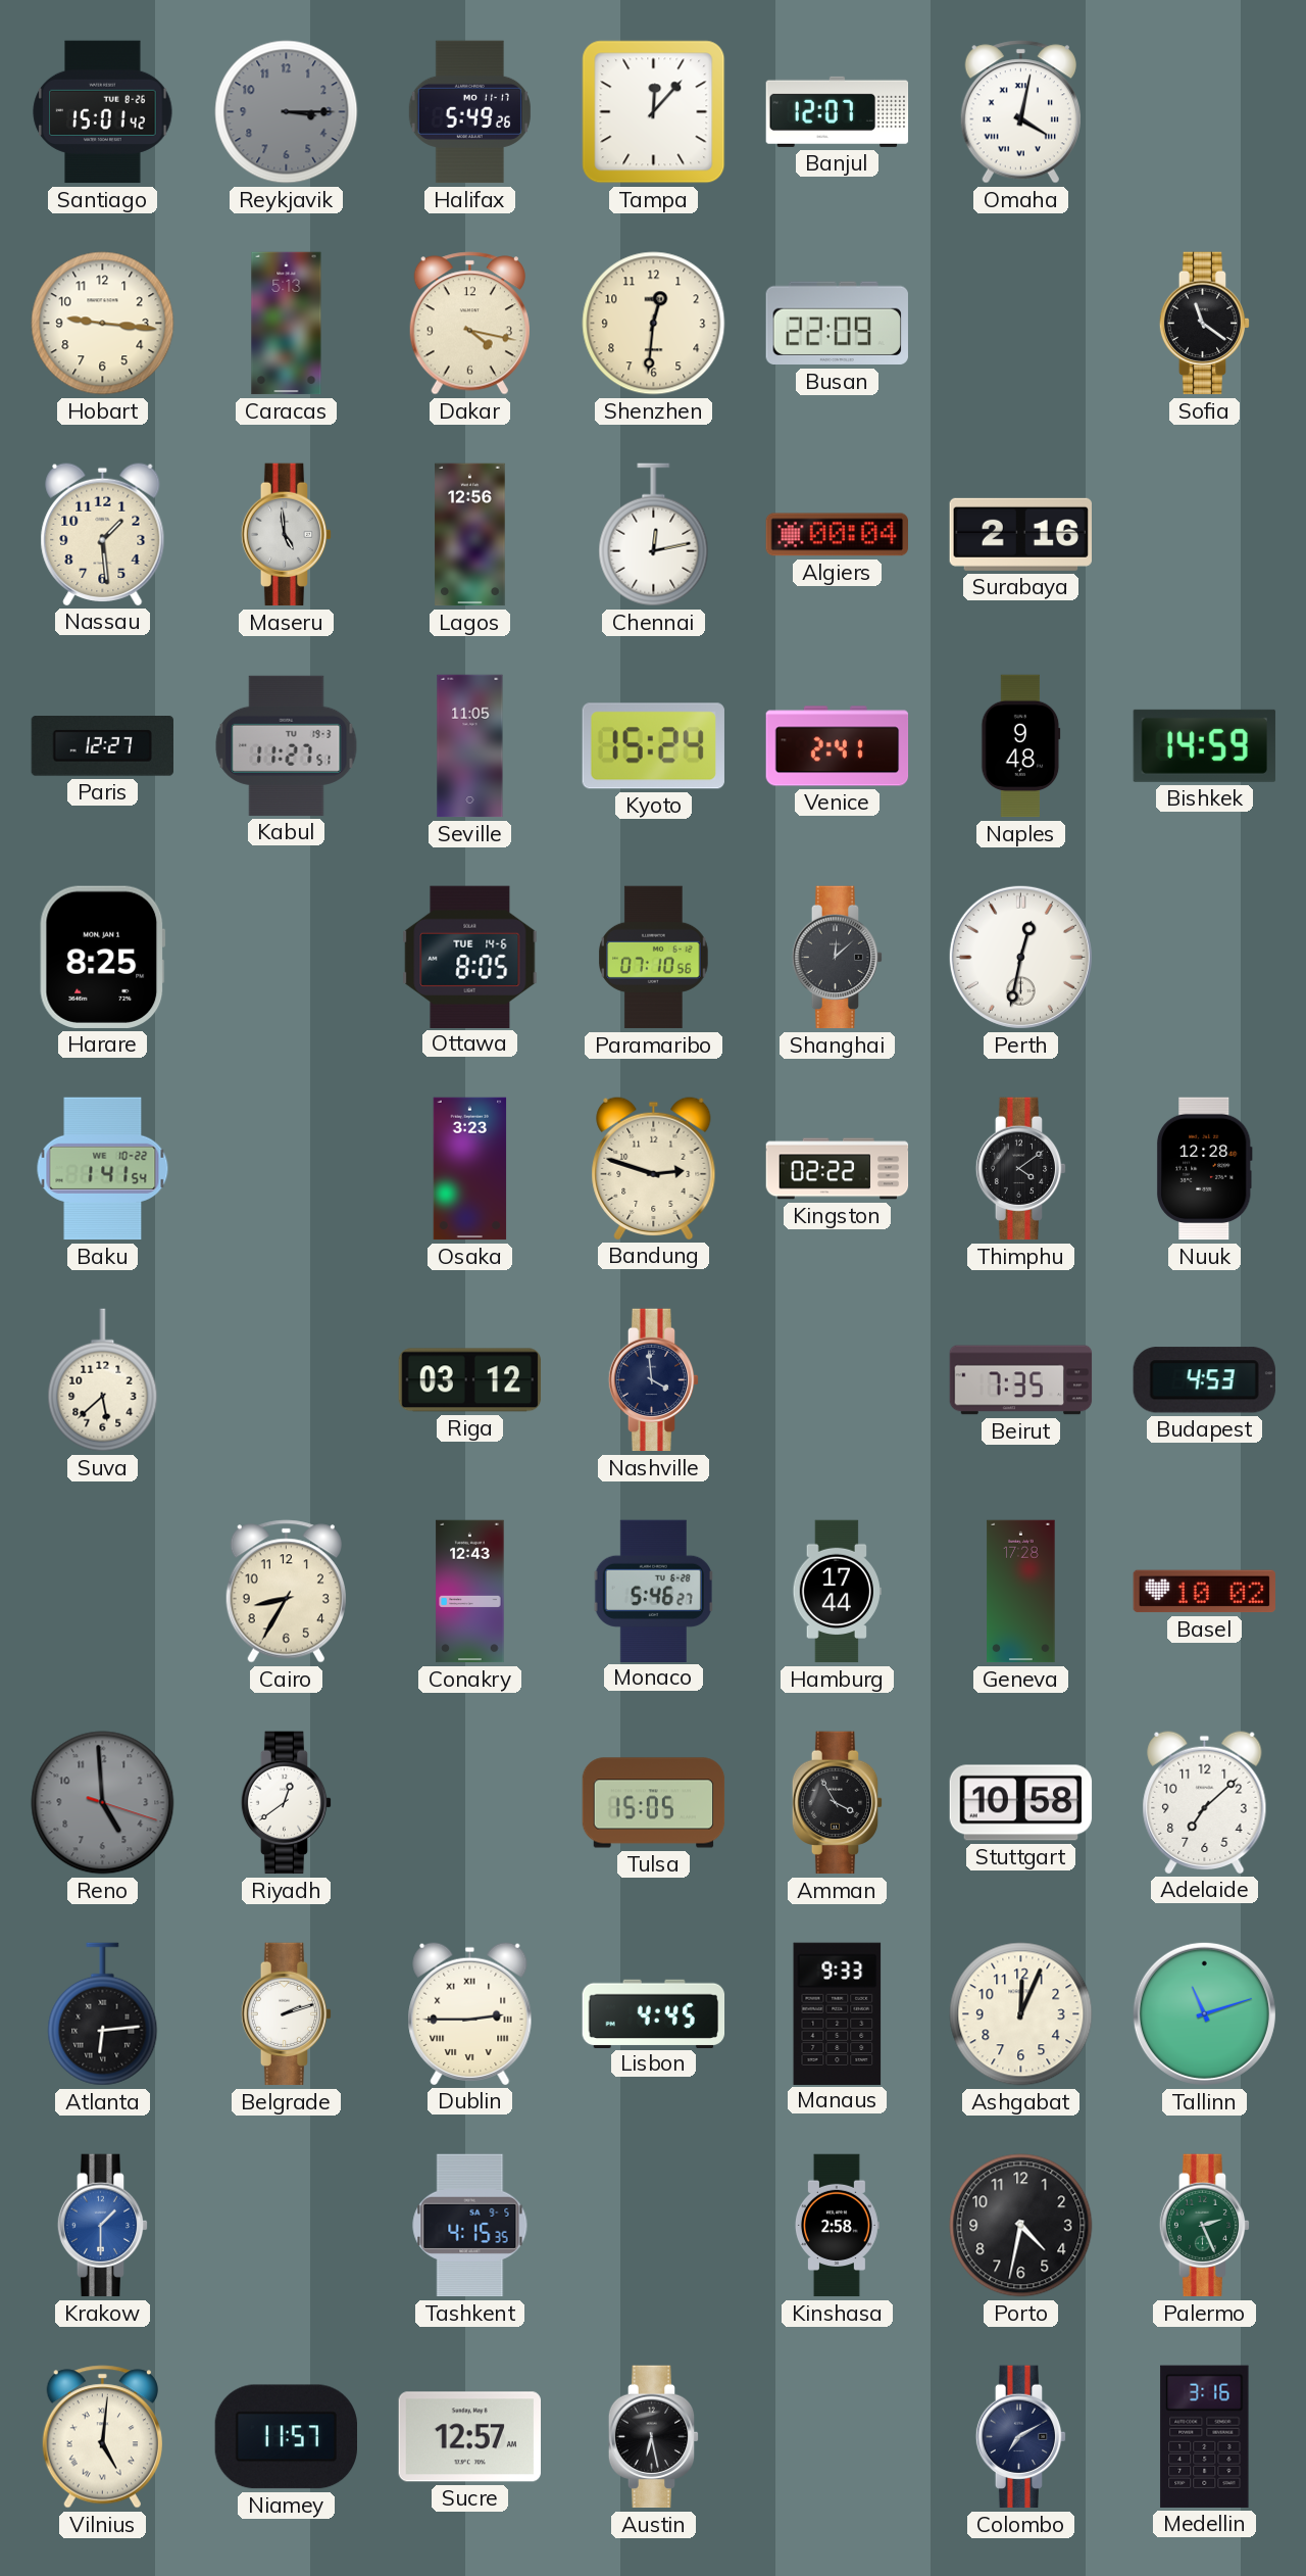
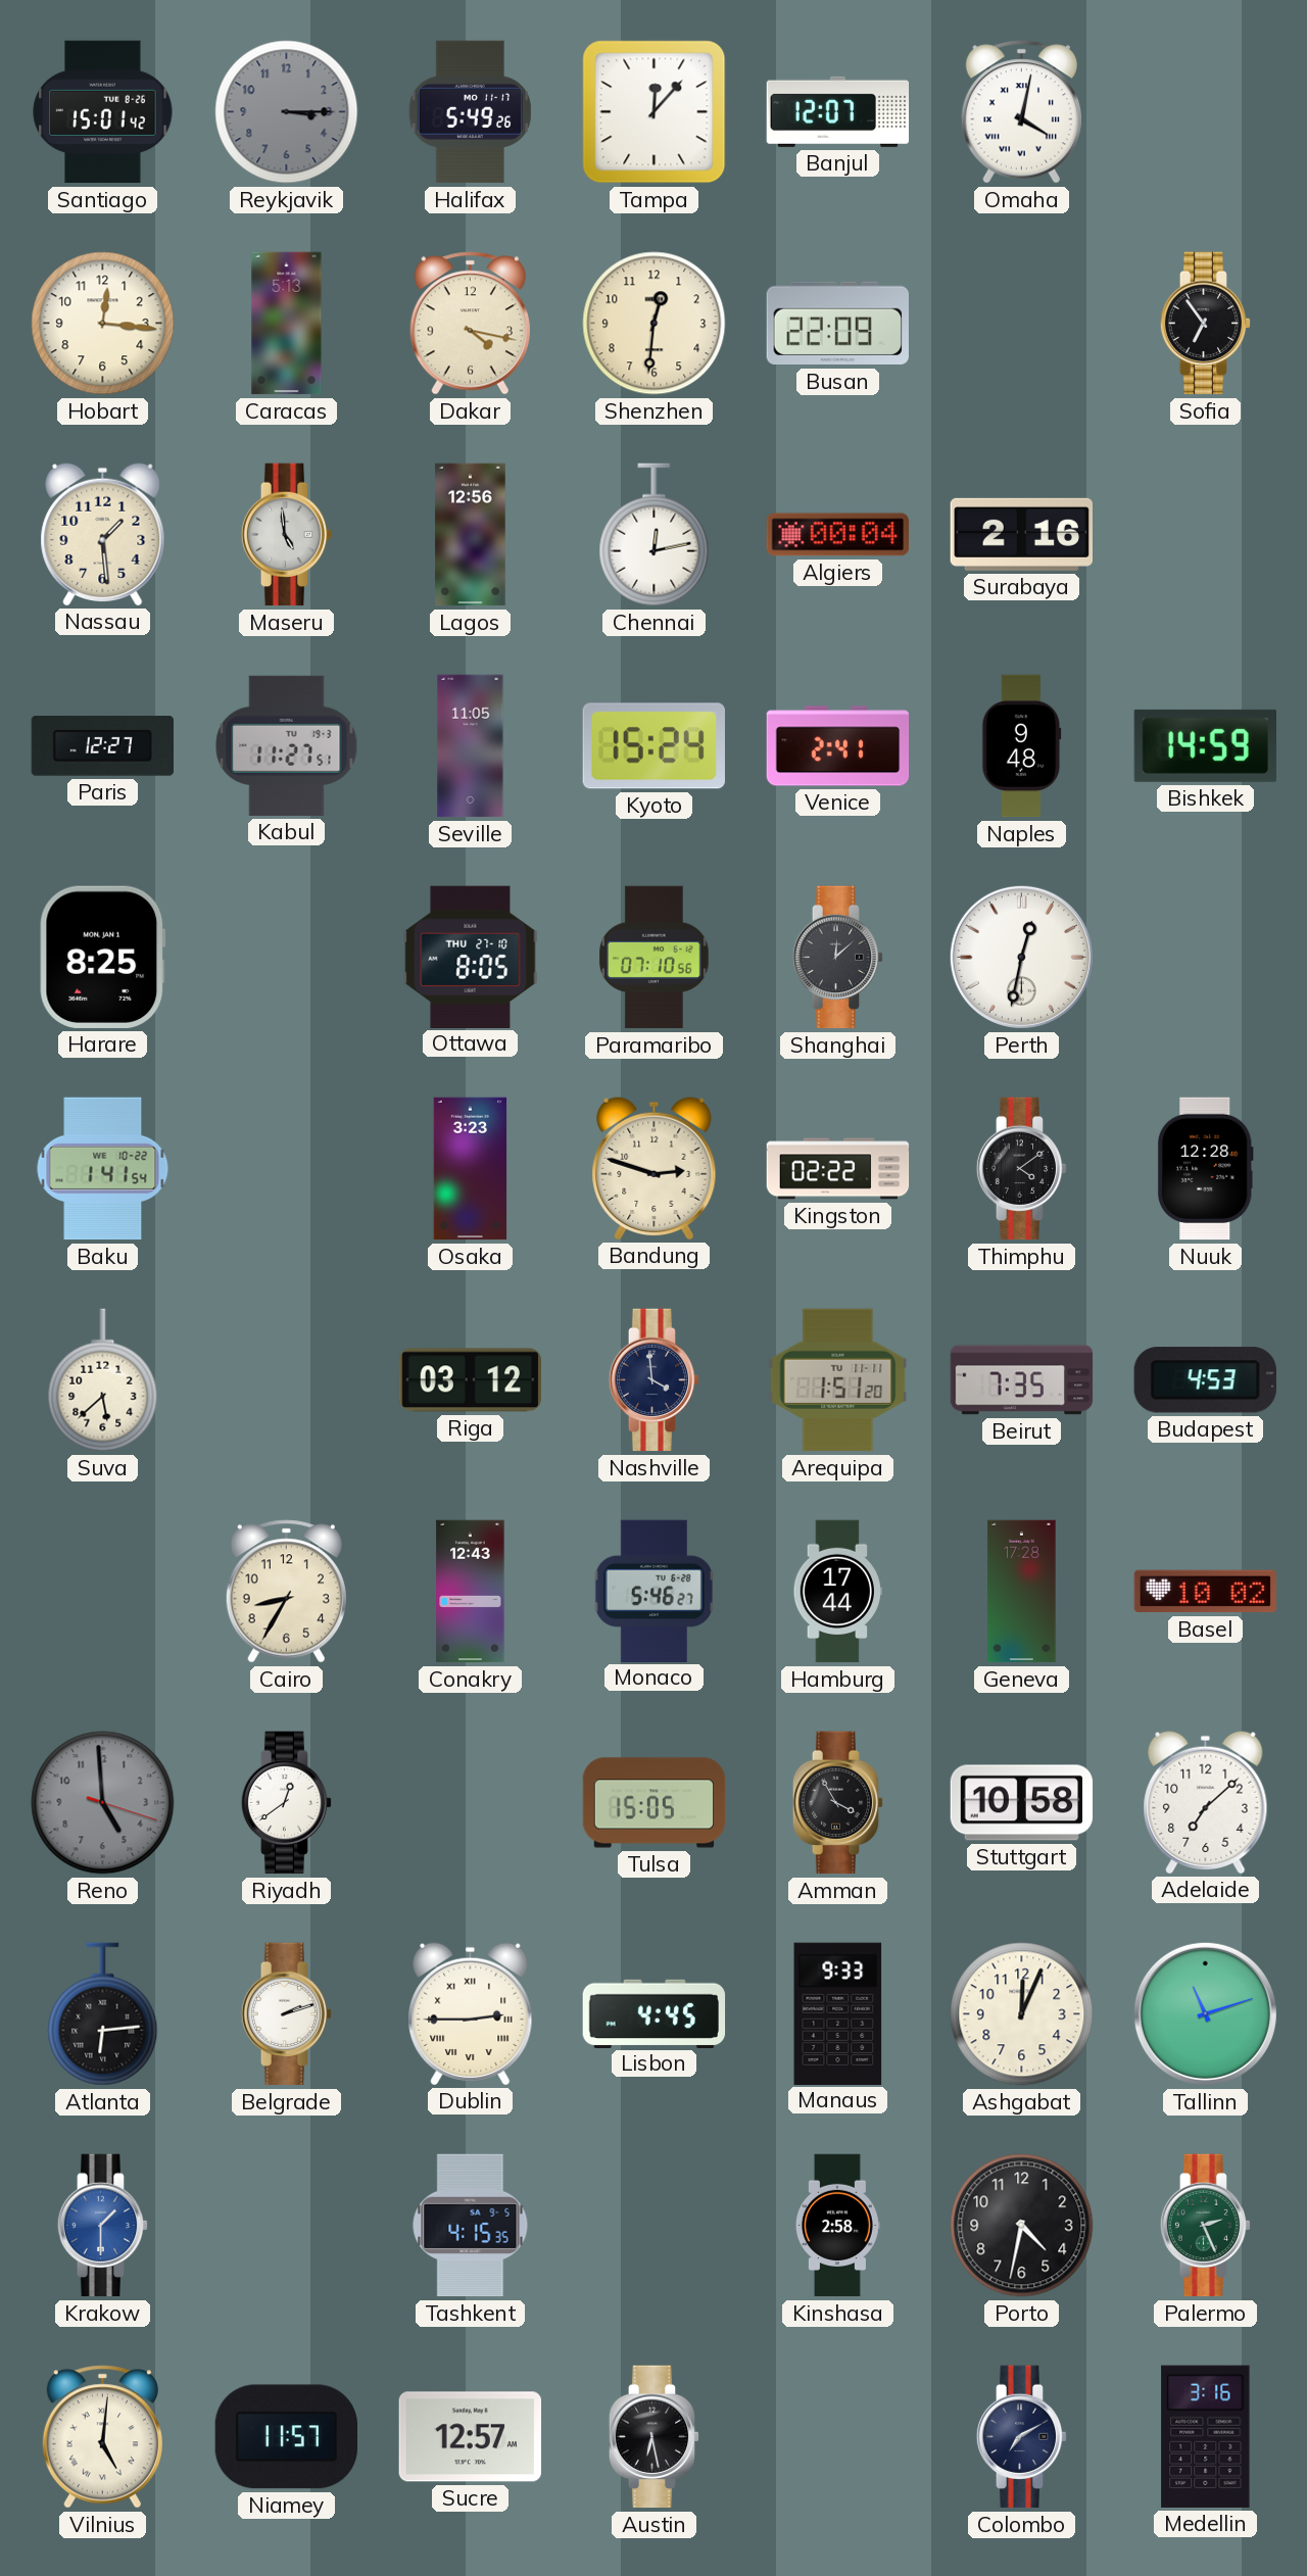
Hobart: 9:16 -> 12:16
Sofia: 11:21 -> 6:54
Ottawa date: TUE 14-6 -> THU 27-10
Arequipa: none -> 1:51
